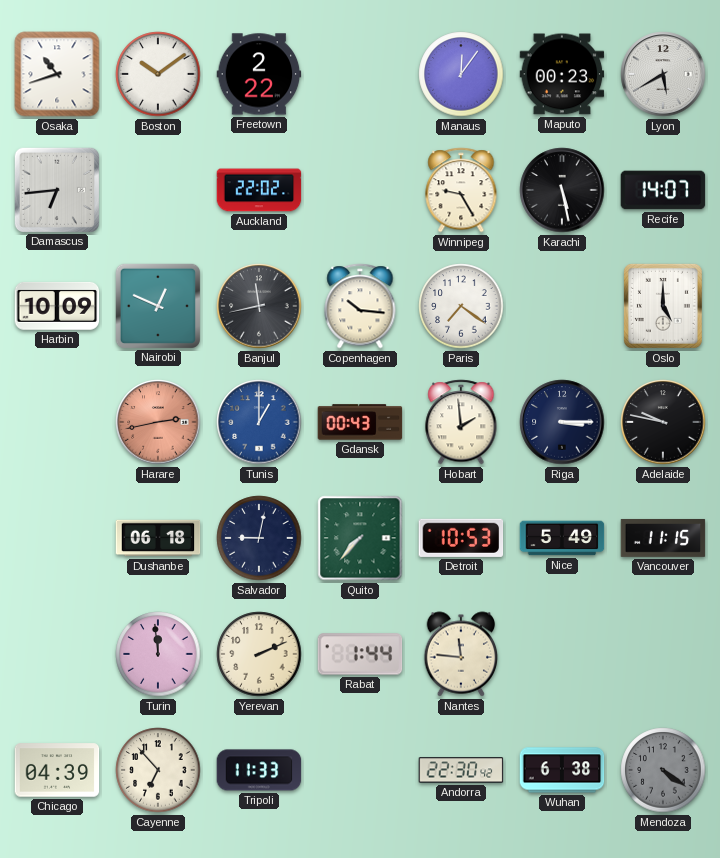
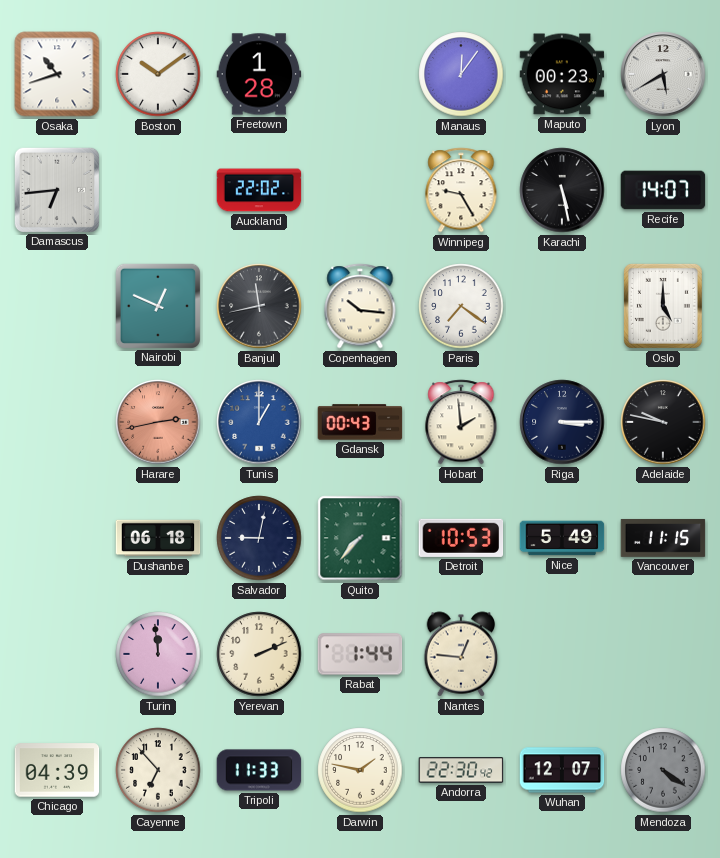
Freetown: 2:22 -> 1:28
Harbin: 10:09 -> none
Nantes: 11:46 -> 12:46
Darwin: none -> 1:47
Wuhan: 6:38 -> 12:07
